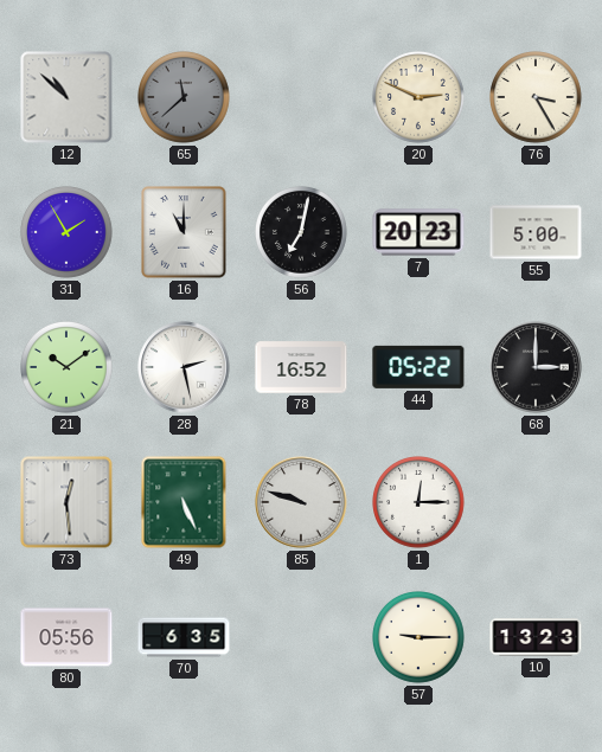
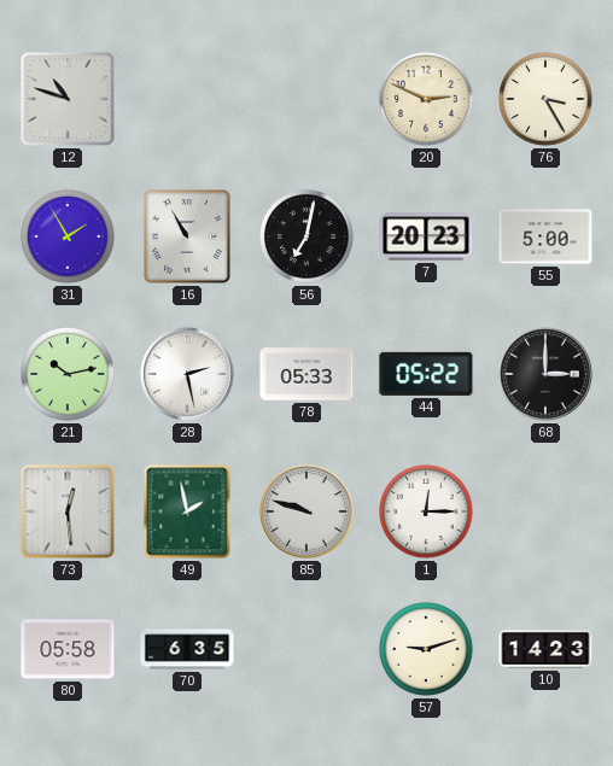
12: 10:52 -> 10:48
65: 11:38 -> none
16: 11:00 -> 10:55
21: 10:09 -> 10:13
78: 16:52 -> 05:33
49: 5:26 -> 1:58
80: 05:56 -> 05:58
57: 9:15 -> 9:12
10: 13:23 -> 14:23
